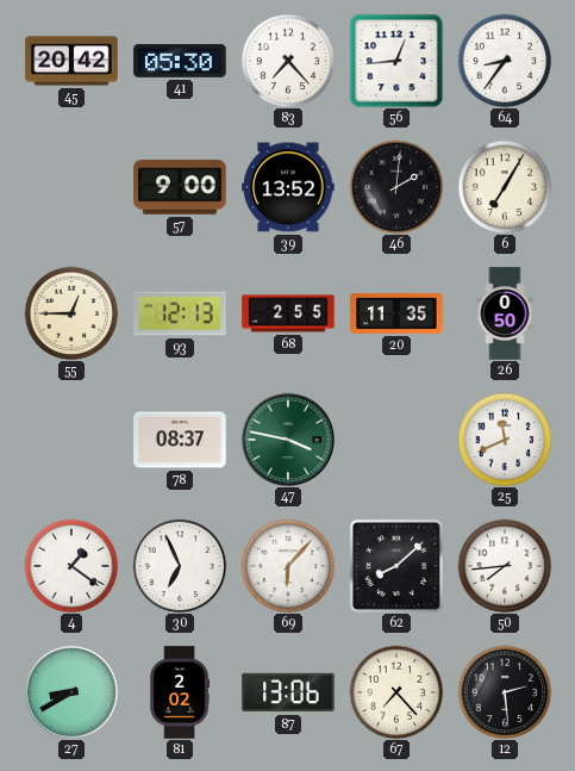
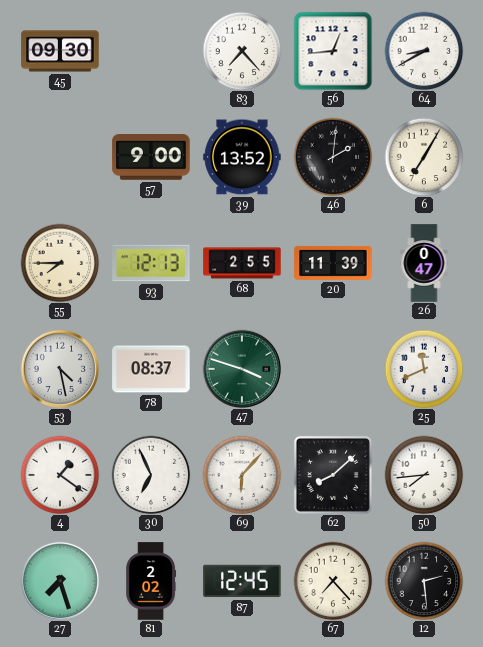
45: 20:42 -> 09:30
41: 05:30 -> none
64: 8:36 -> 8:40
55: 12:45 -> 7:45
20: 11:35 -> 11:39
26: 0:50 -> 0:47
53: none -> 4:28
47: 3:47 -> 3:48
27: 8:40 -> 7:27
87: 13:06 -> 12:45
